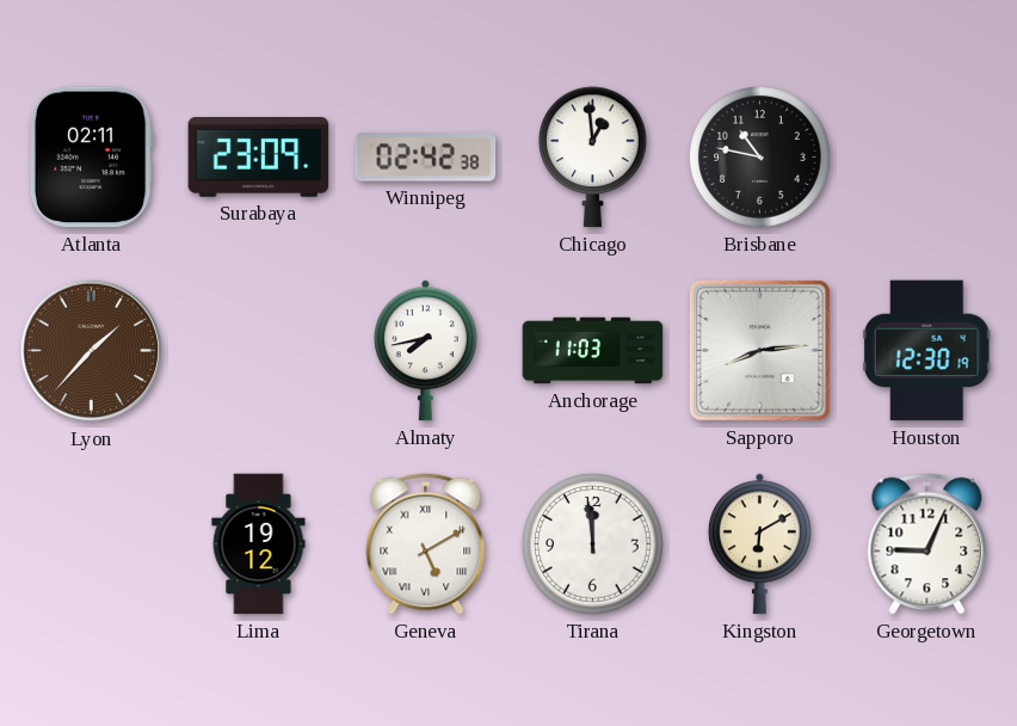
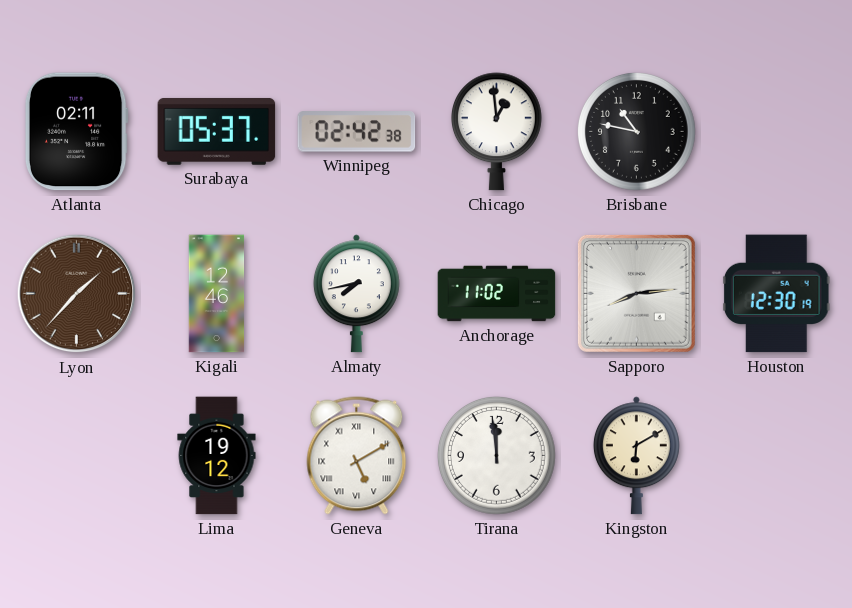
Surabaya: 23:09 -> 05:37
Kigali: none -> 12:46
Anchorage: 11:03 -> 11:02
Georgetown: 9:04 -> none
